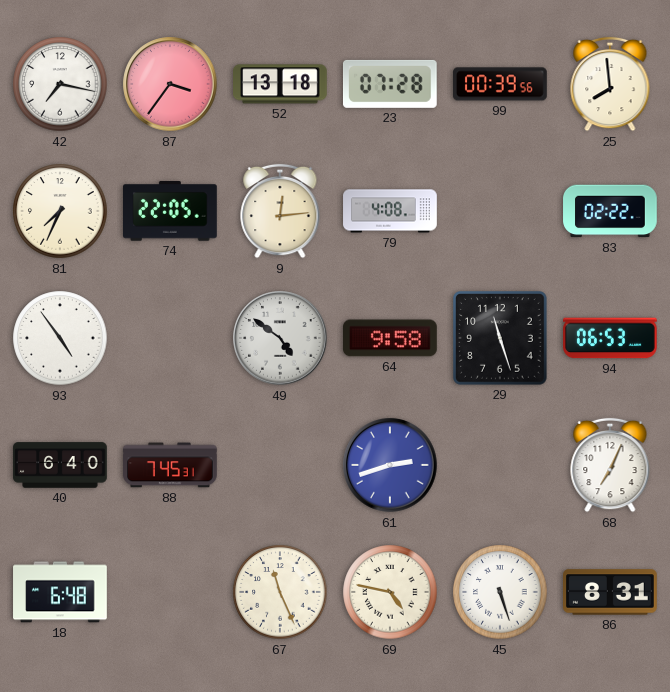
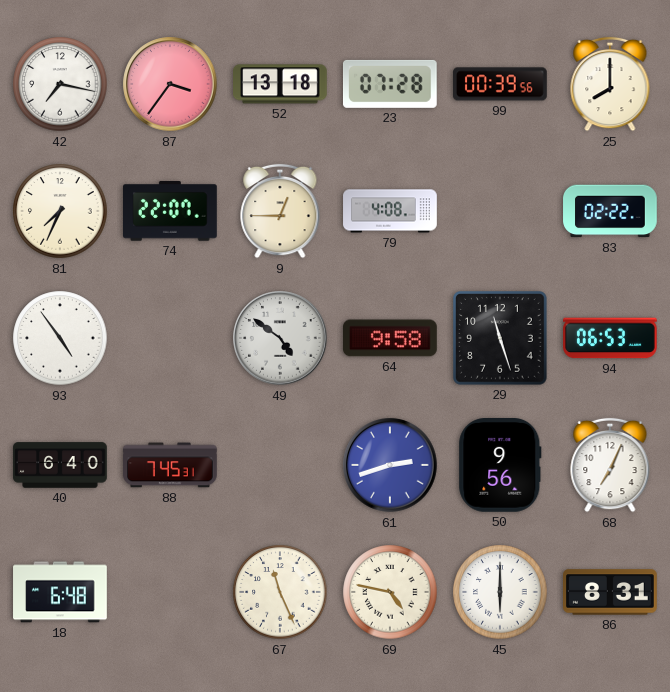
25: 7:59 -> 8:00
74: 22:05 -> 22:07
9: 12:14 -> 12:45
50: none -> 9:56
45: 5:27 -> 6:00
